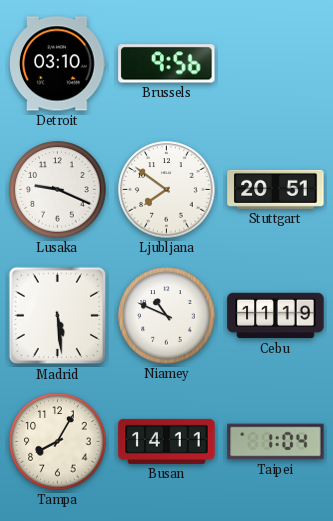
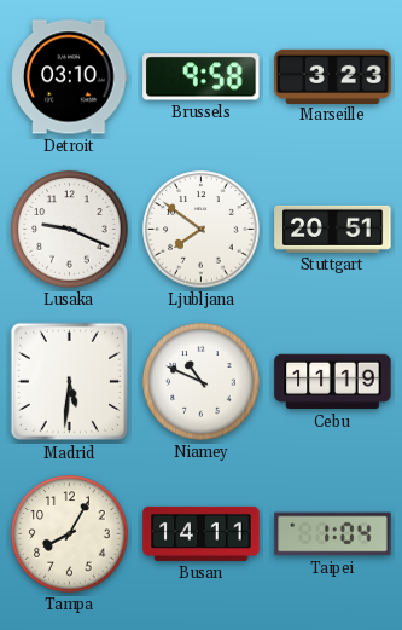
Brussels: 9:56 -> 9:58
Marseille: none -> 3:23
Madrid: 5:29 -> 5:31
